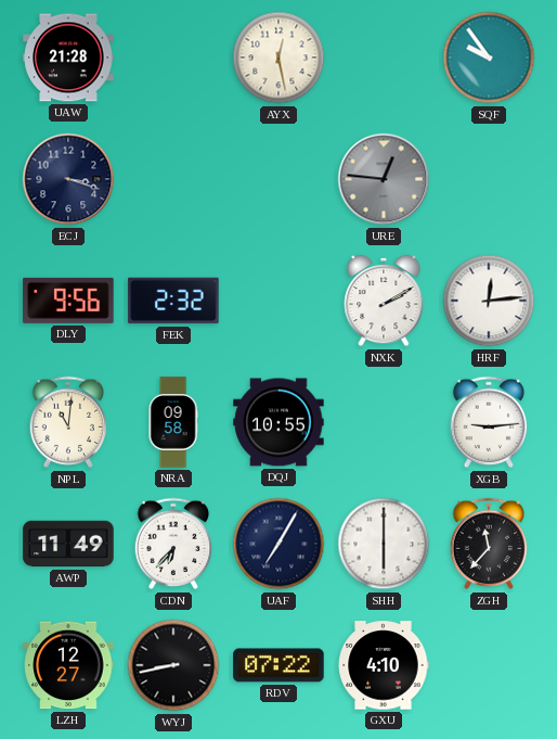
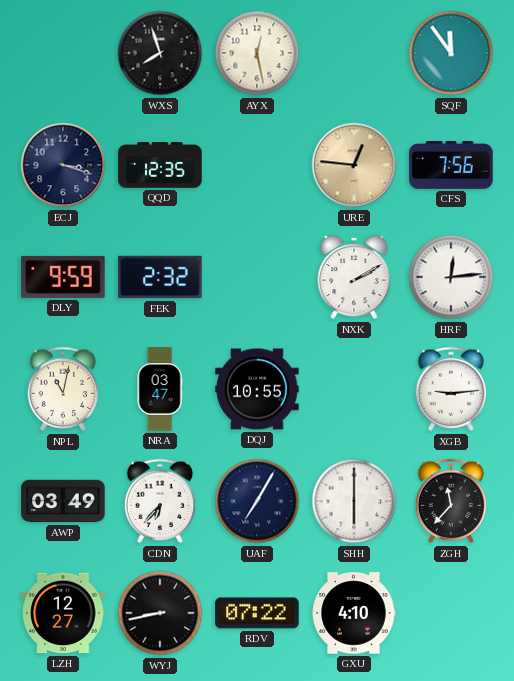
UAW: 21:28 -> none
WXS: none -> 7:57
SQF: 9:54 -> 11:54
QQD: none -> 12:35
URE dial: grey -> champagne
CFS: none -> 7:56
DLY: 9:56 -> 9:59
NPL: 11:01 -> 11:02
NRA: 09:58 -> 03:47
AWP: 11:49 -> 03:49
